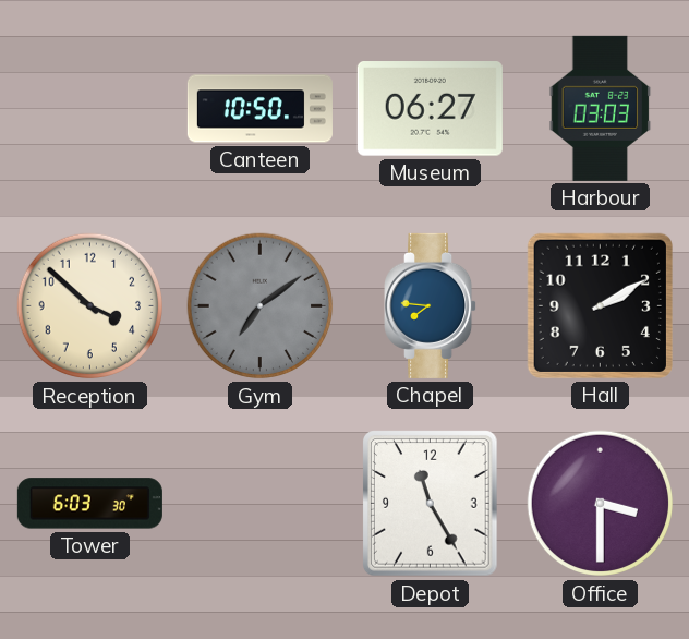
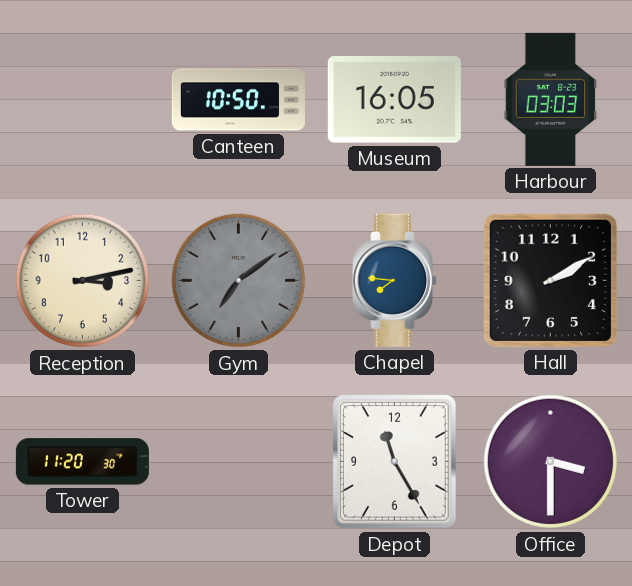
Museum: 06:27 -> 16:05
Reception: 3:52 -> 3:13
Tower: 6:03 -> 11:20
